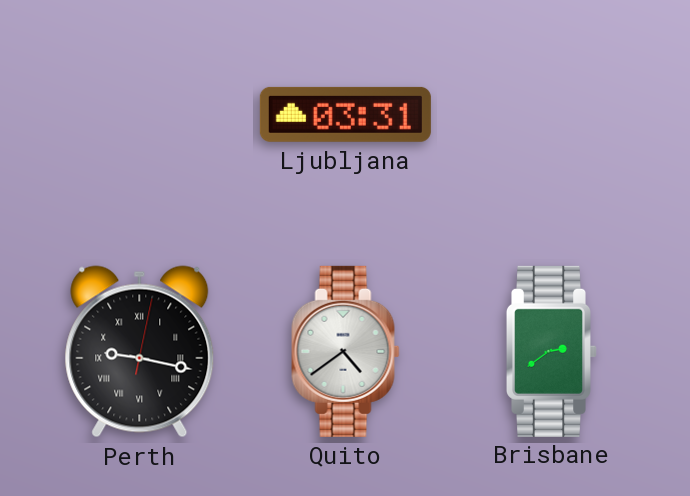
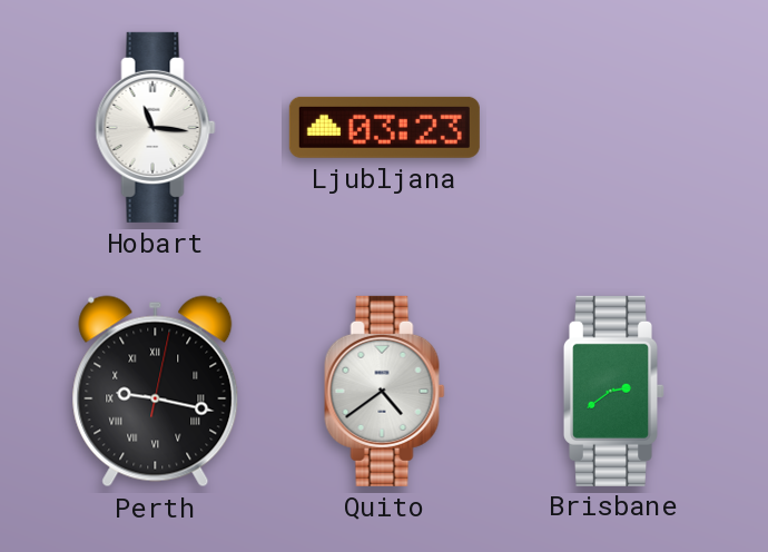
Hobart: none -> 11:16
Ljubljana: 03:31 -> 03:23
